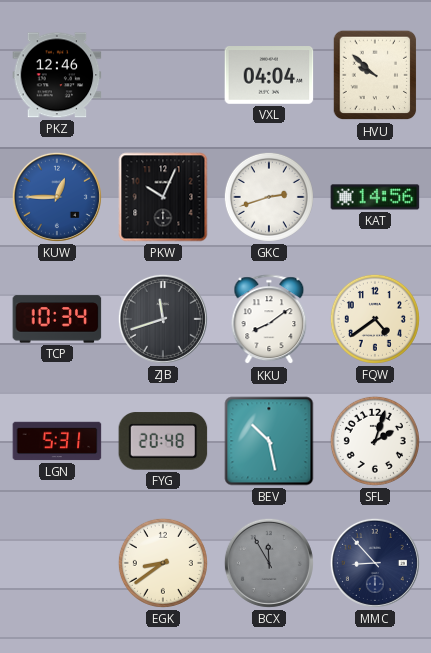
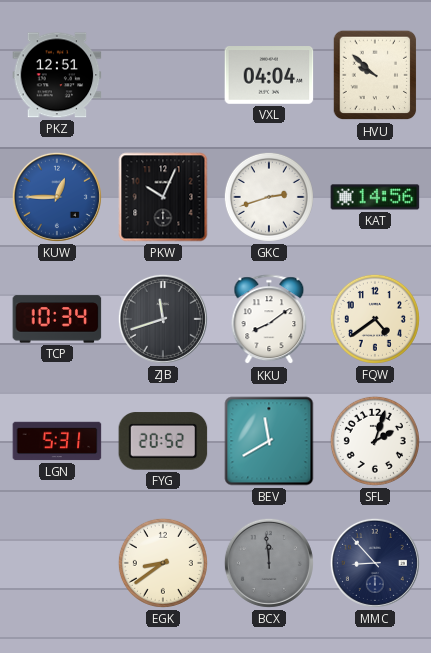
PKZ: 12:46 -> 12:51
FYG: 20:48 -> 20:52
BEV: 10:28 -> 11:40
BCX: 11:55 -> 11:59
